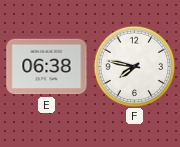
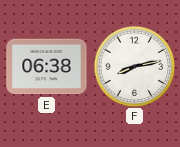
F: 7:47 -> 8:13
